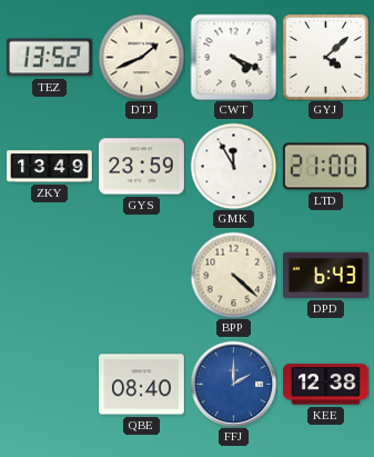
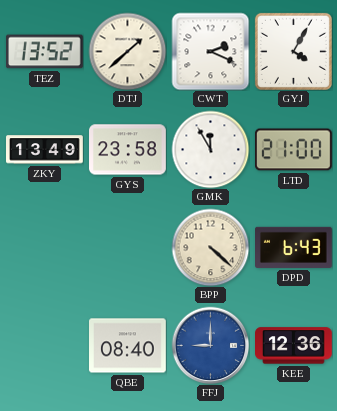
DTJ: 1:41 -> 1:38
CWT: 4:19 -> 2:19
GYJ: 4:08 -> 4:05
GYS: 23:59 -> 23:58
FFJ: 2:00 -> 9:00
KEE: 12:38 -> 12:36
